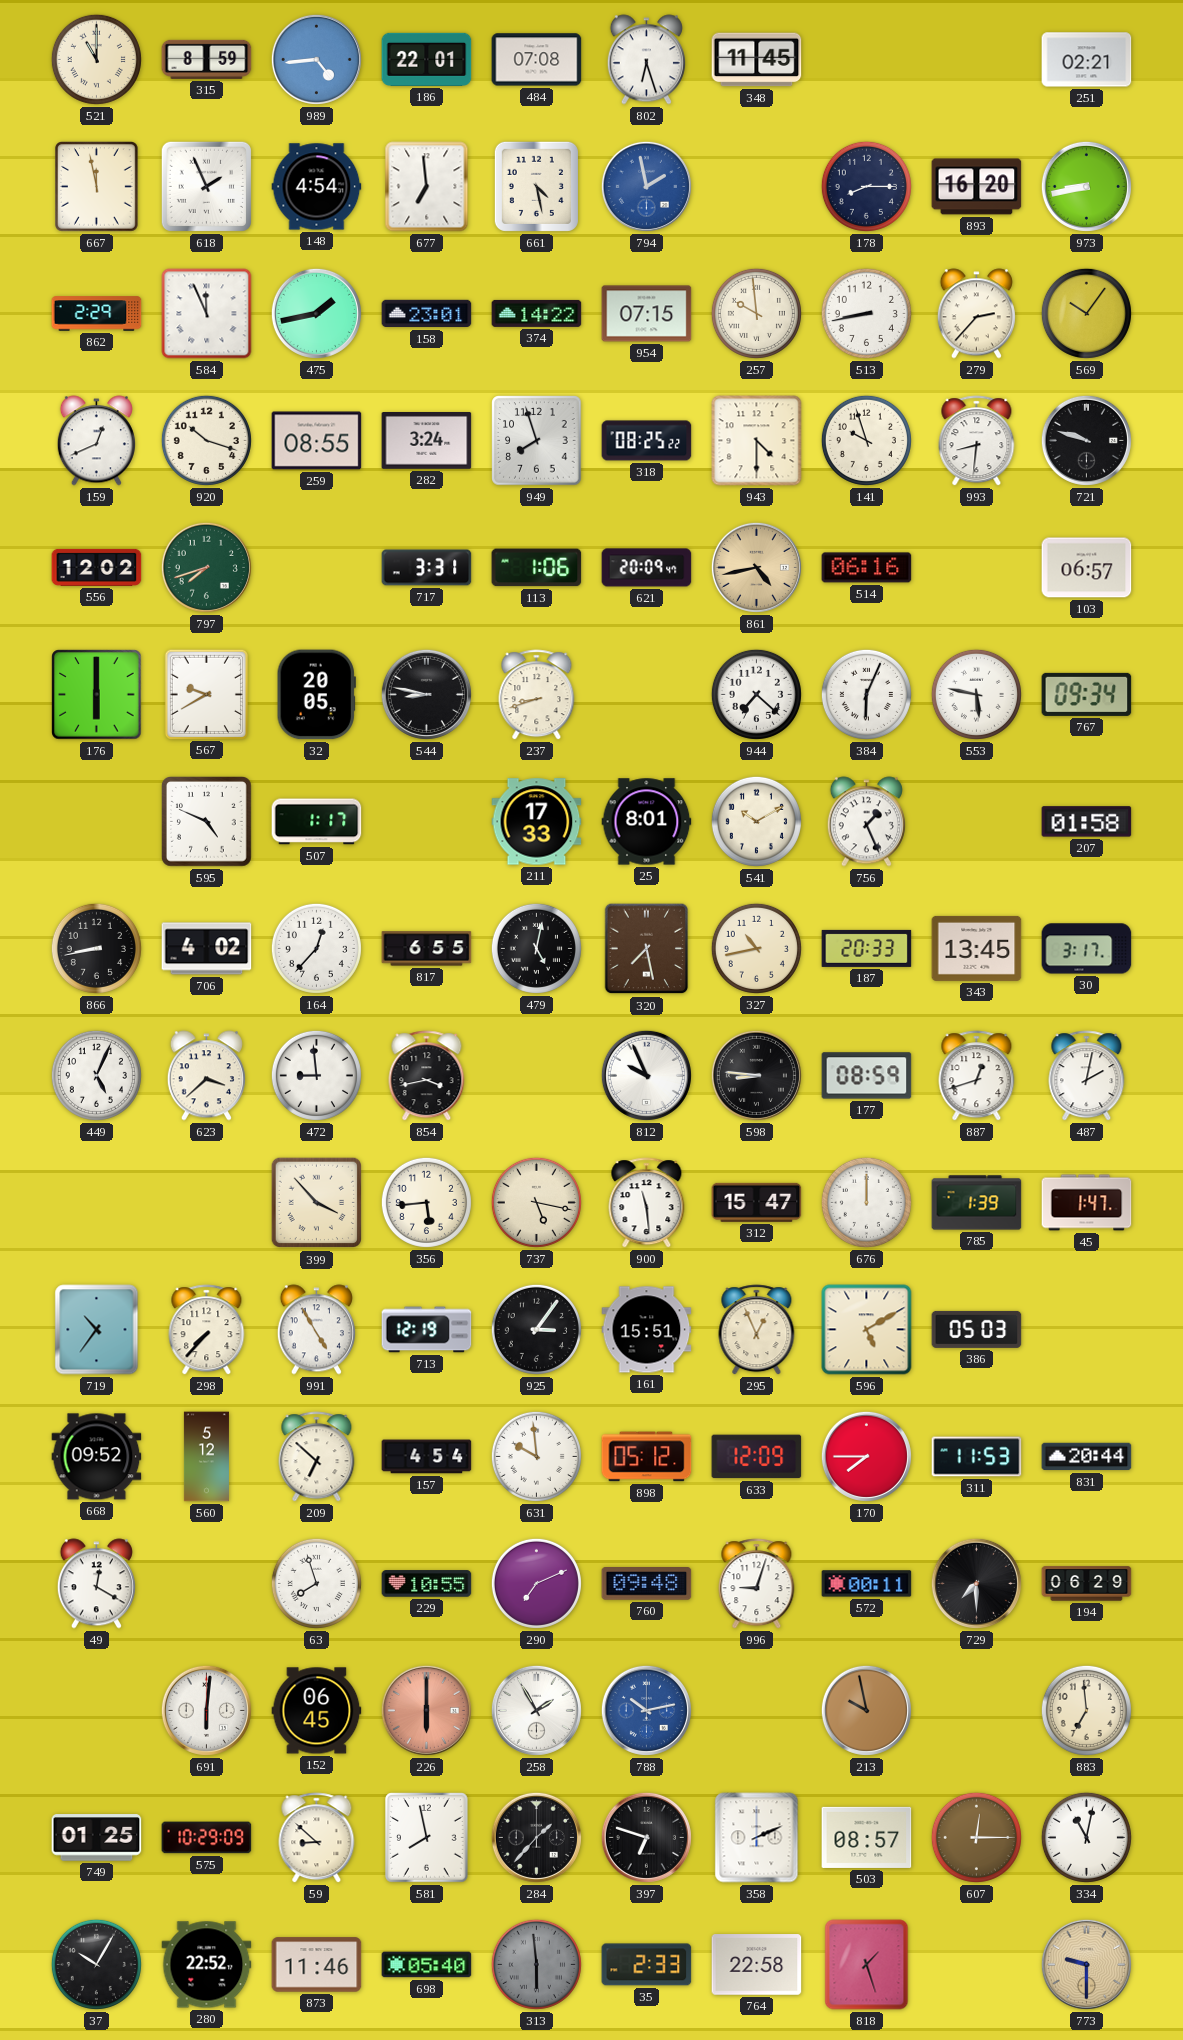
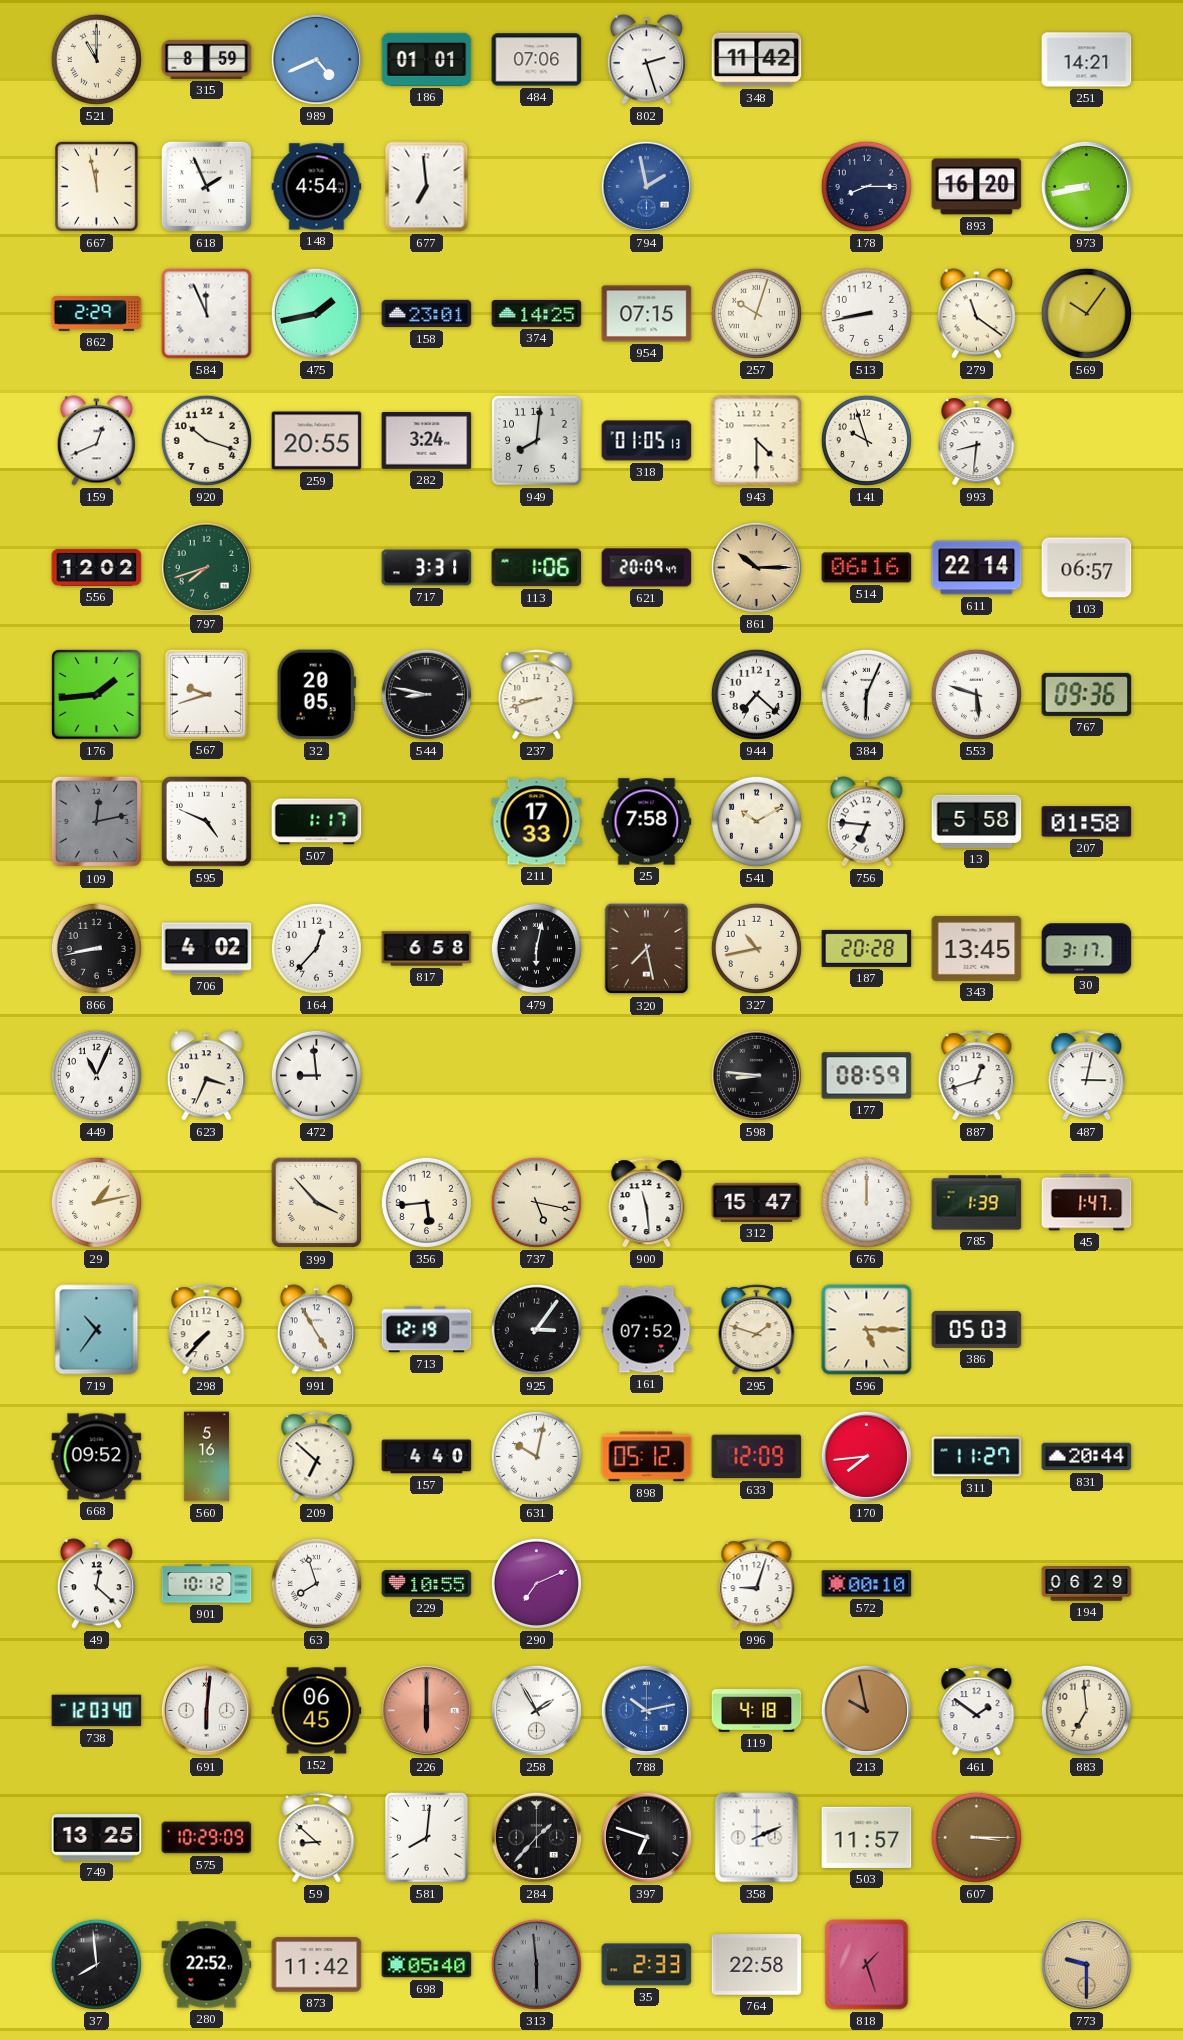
989: 4:44 -> 4:41
186: 22:01 -> 01:01
484: 07:08 -> 07:06
802: 6:27 -> 2:27
348: 11:45 -> 11:42
251: 02:21 -> 14:21
661: 4:28 -> none
374: 14:22 -> 14:25
257: 9:59 -> 10:03
279: 2:37 -> 11:21
259: 08:55 -> 20:55
949: 7:57 -> 8:01
318: 08:25 -> 01:05
721: 9:48 -> none
861: 4:43 -> 10:15
611: none -> 22:14
176: 6:00 -> 1:44
567: 9:40 -> 9:42
553: 5:47 -> 5:48
767: 09:34 -> 09:36
109: none -> 12:13
25: 8:01 -> 7:58
756: 1:26 -> 6:46
13: none -> 5:58
817: 6:55 -> 6:58
479: 5:02 -> 6:02
187: 20:33 -> 20:28
449: 5:04 -> 11:04
623: 3:38 -> 3:34
854: 3:43 -> none
812: 9:56 -> none
487: 2:02 -> 3:02
29: none -> 1:13
161: 15:51 -> 07:52
295: 12:56 -> 1:48
596: 5:10 -> 5:15
560: 5:12 -> 5:16
157: 4:54 -> 4:40
631: 9:59 -> 10:02
170: 7:45 -> 7:44
311: 11:53 -> 11:27
49: 12:20 -> 12:22
901: none -> 10:12
760: 09:48 -> none
572: 00:11 -> 00:10
729: 7:30 -> none
738: none -> 12:03
119: none -> 4:18
461: none -> 1:51
749: 01:25 -> 13:25
581: 7:58 -> 8:01
503: 08:57 -> 11:57
607: 12:15 -> 3:15
334: 11:02 -> none
37: 10:05 -> 7:59
873: 11:46 -> 11:42
